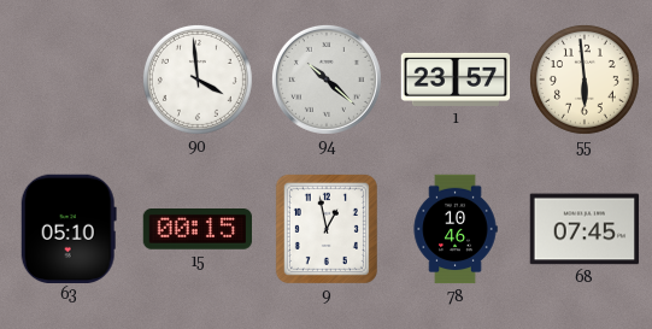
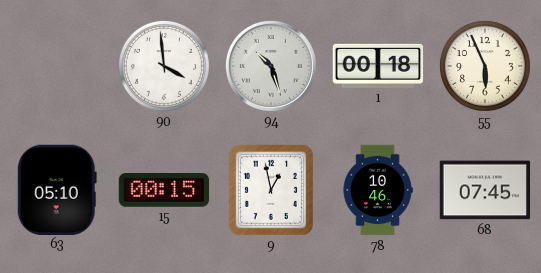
94: 10:22 -> 10:27
1: 23:57 -> 00:18
55: 5:59 -> 5:56
